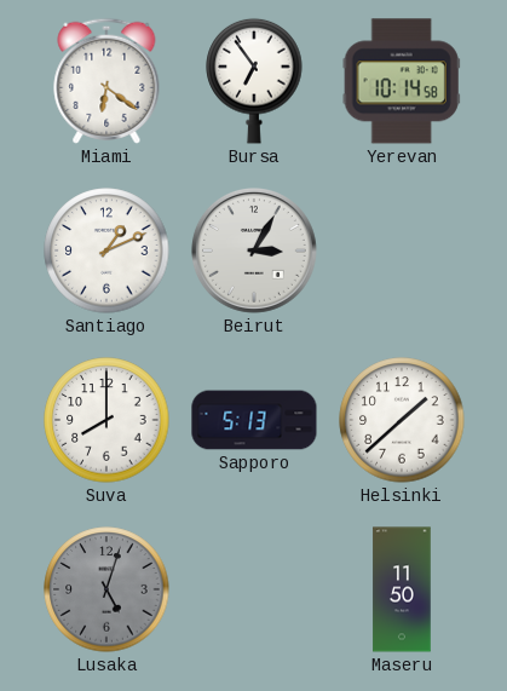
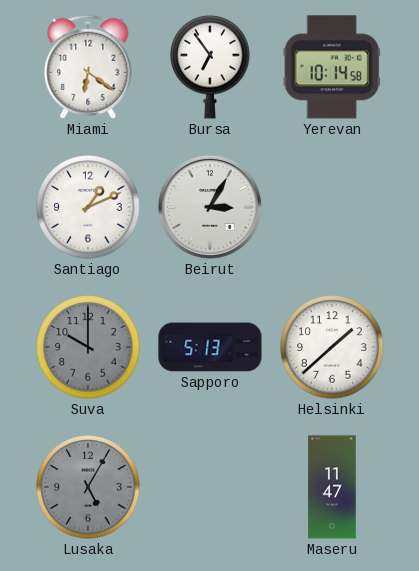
Suva: 8:00 -> 10:00
Suva dial: white -> grey
Lusaka: 5:03 -> 5:05
Maseru: 11:50 -> 11:47
